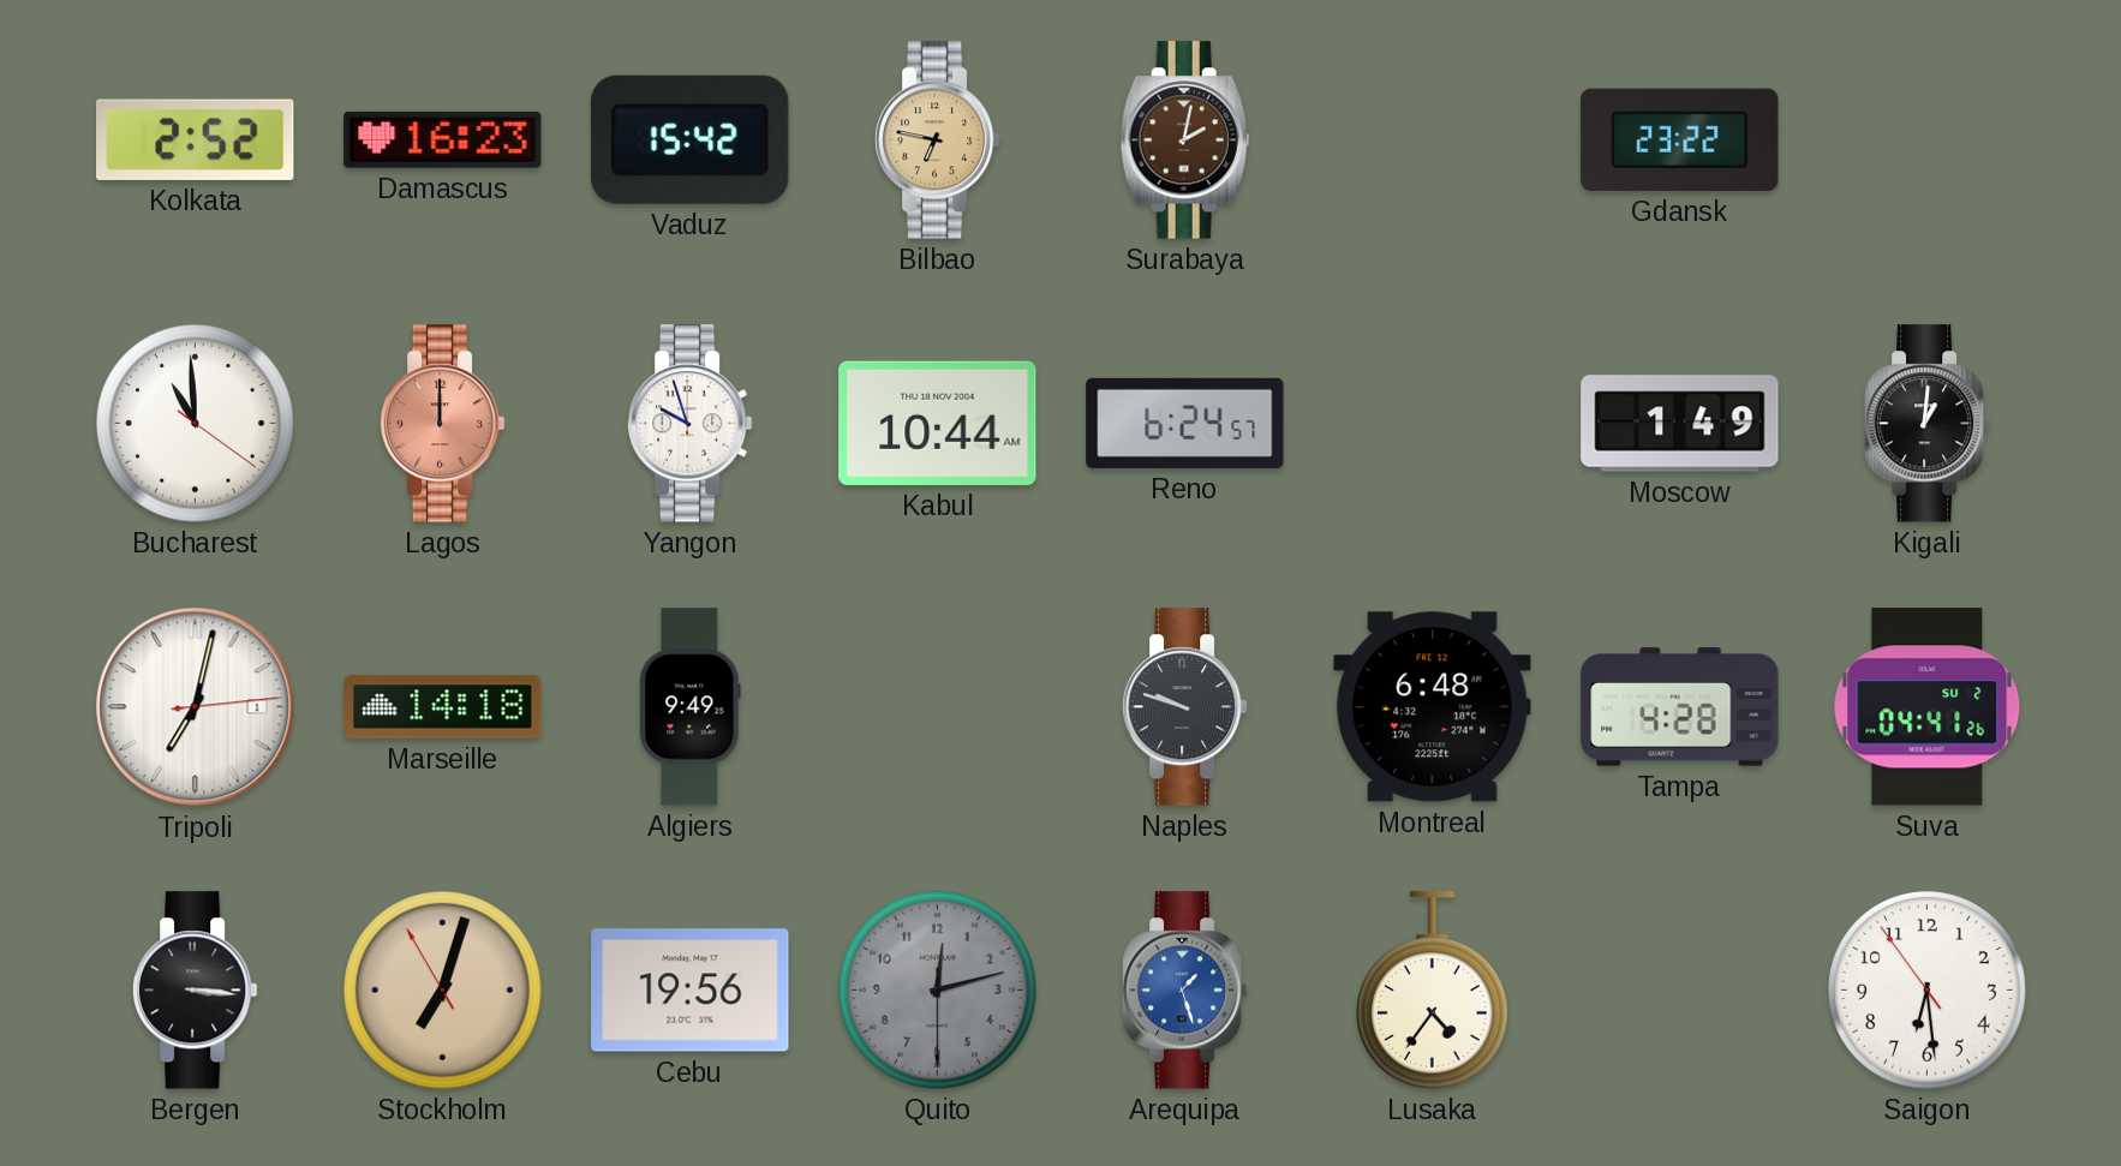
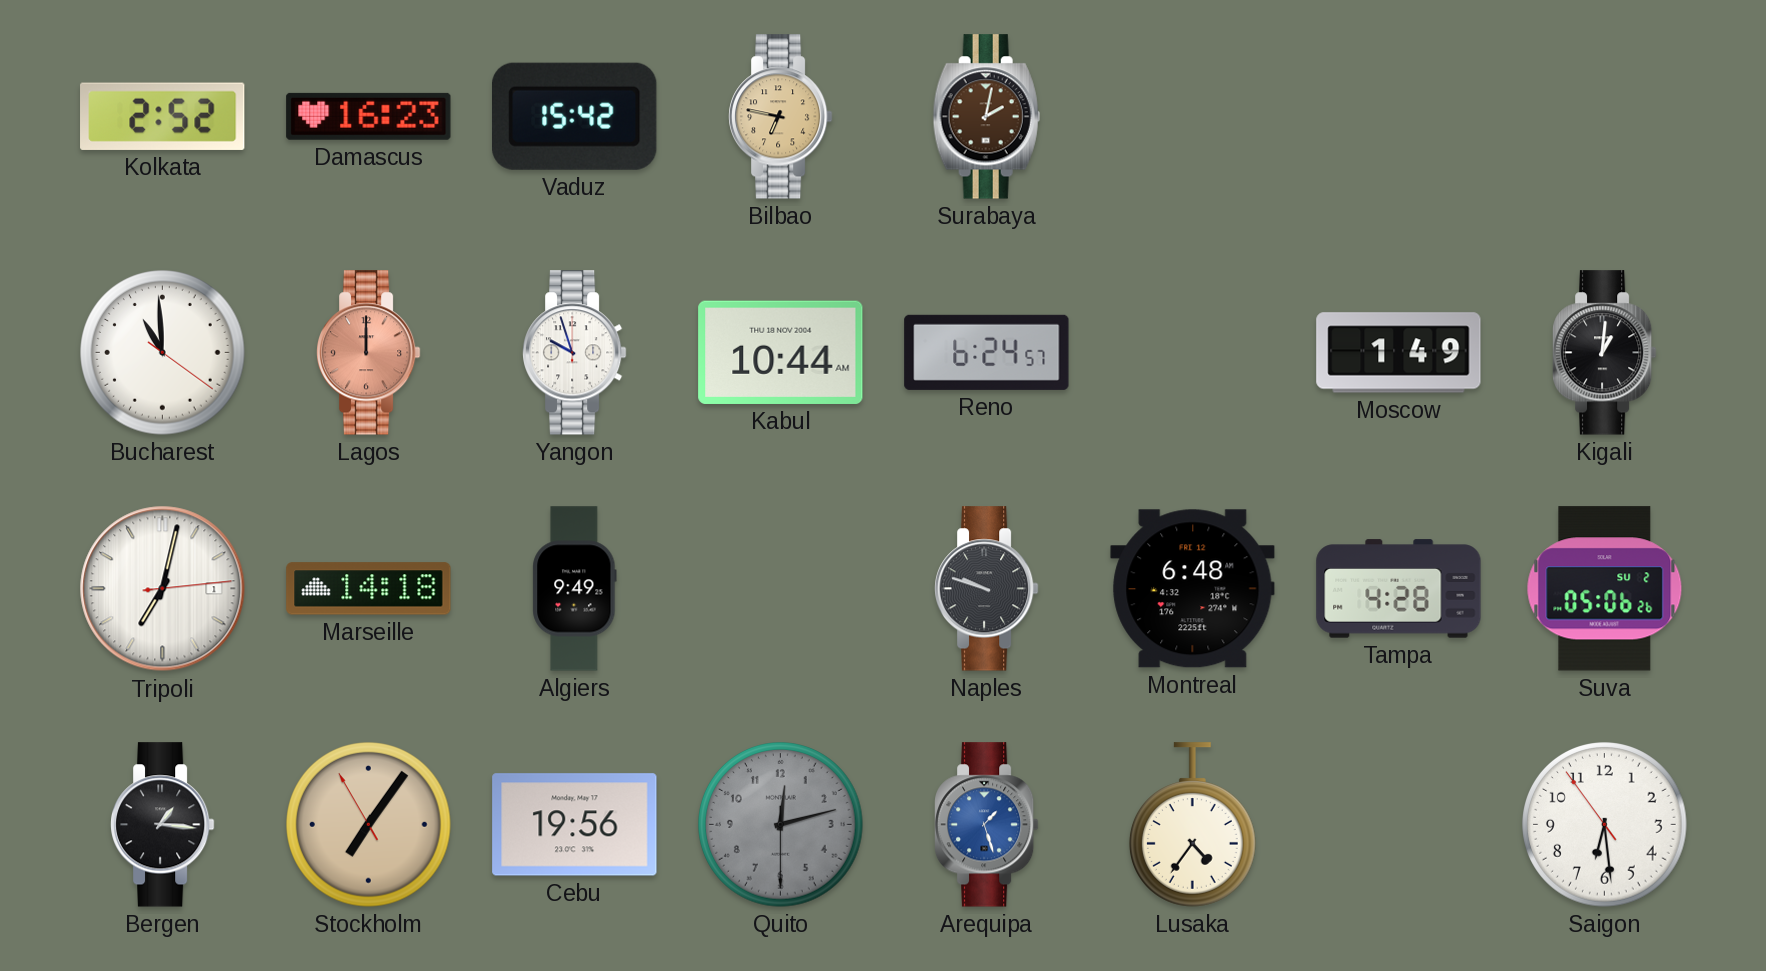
Gdansk: 23:22 -> none
Suva: 04:41 -> 05:06
Bergen: 3:16 -> 1:16
Stockholm: 7:02 -> 7:05
